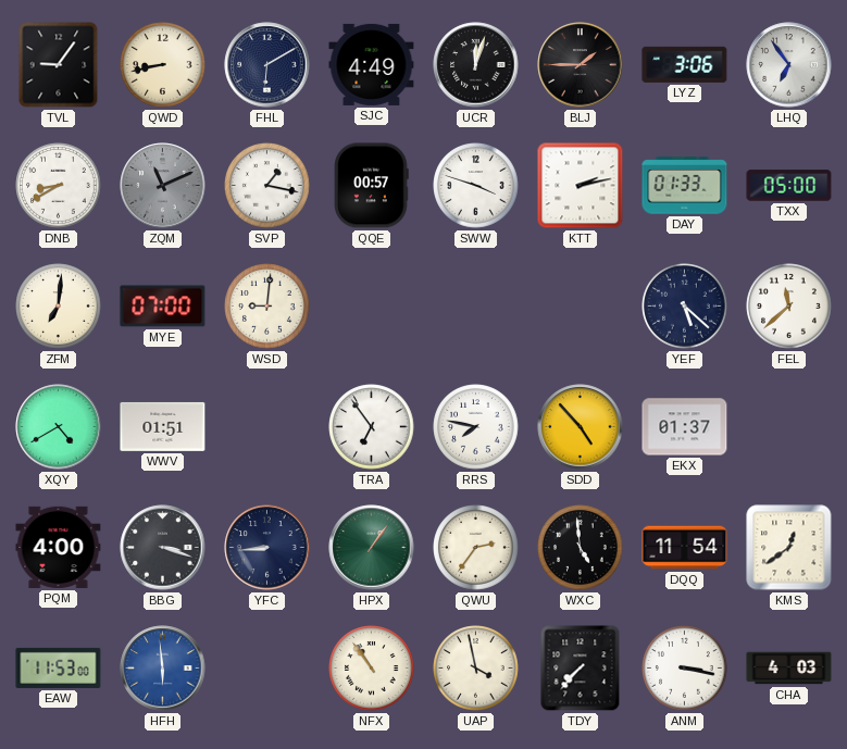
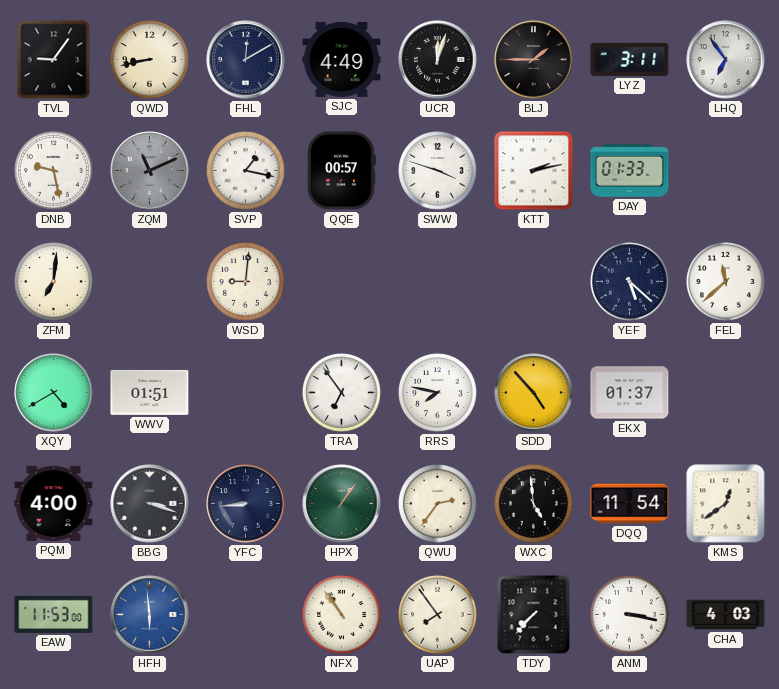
FHL: 6:10 -> 12:10
LYZ: 3:06 -> 3:11
DNB: 8:40 -> 9:28
TXX: 05:00 -> none
MYE: 07:00 -> none
UAP: 3:58 -> 7:54
